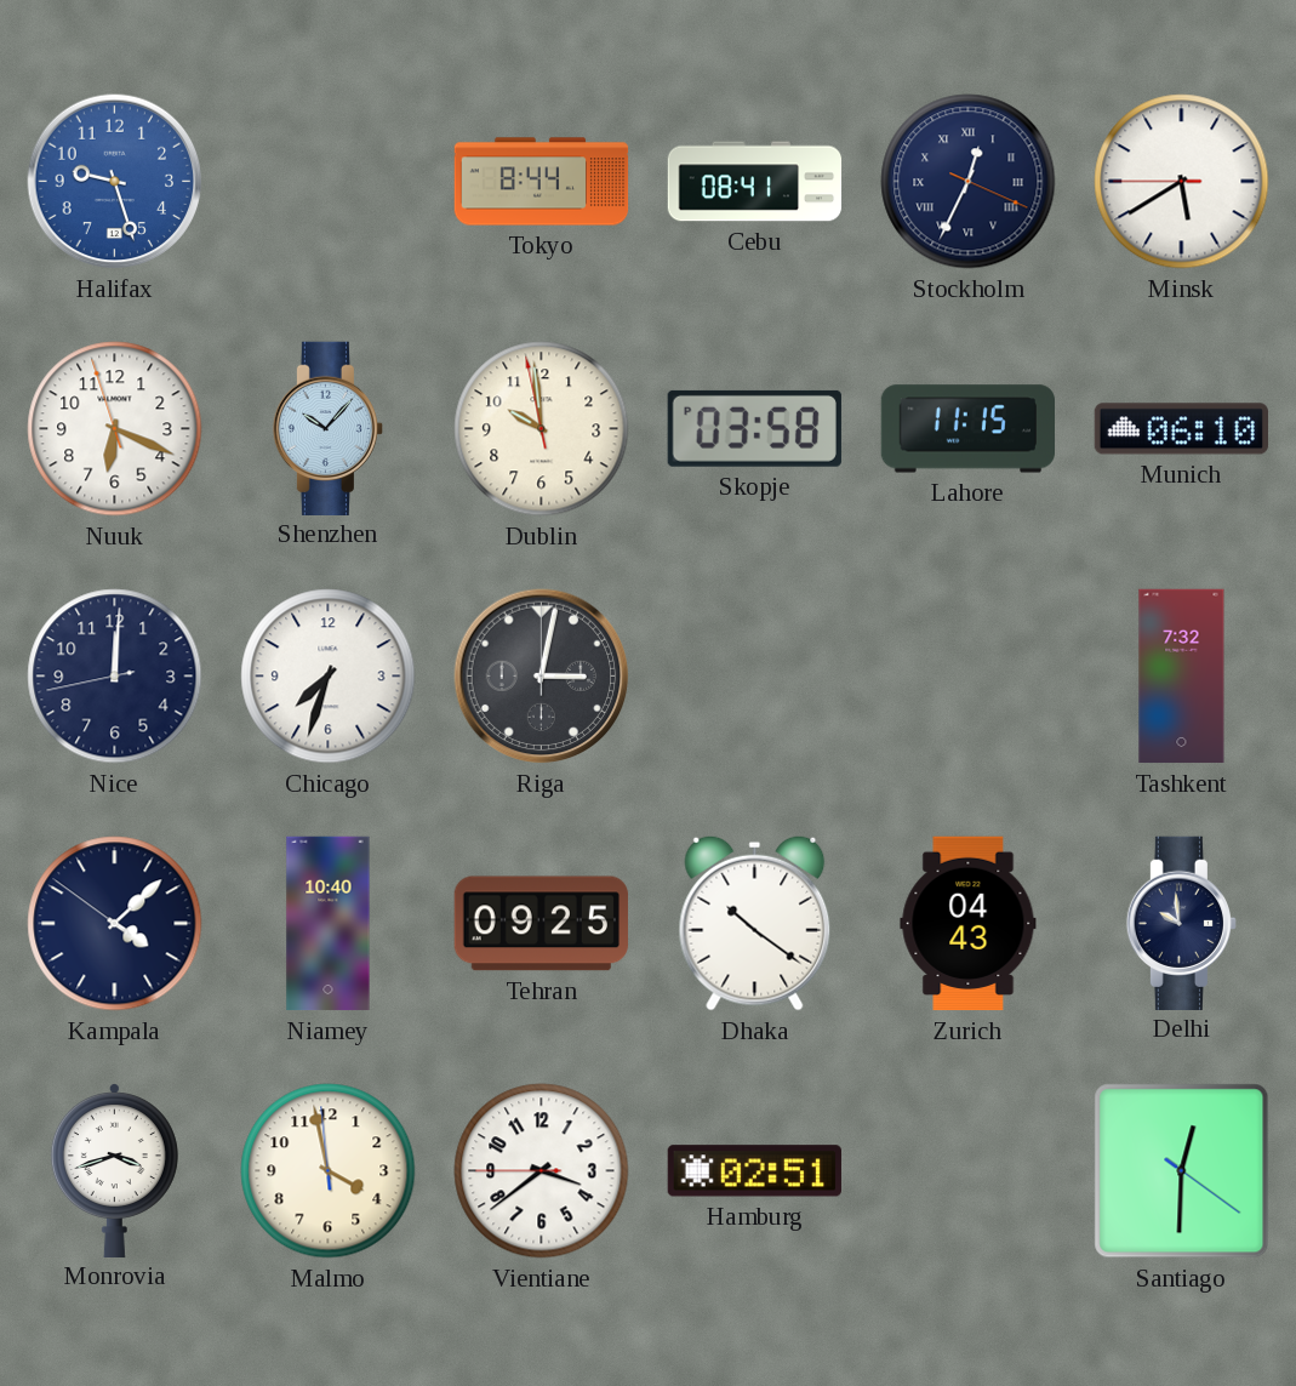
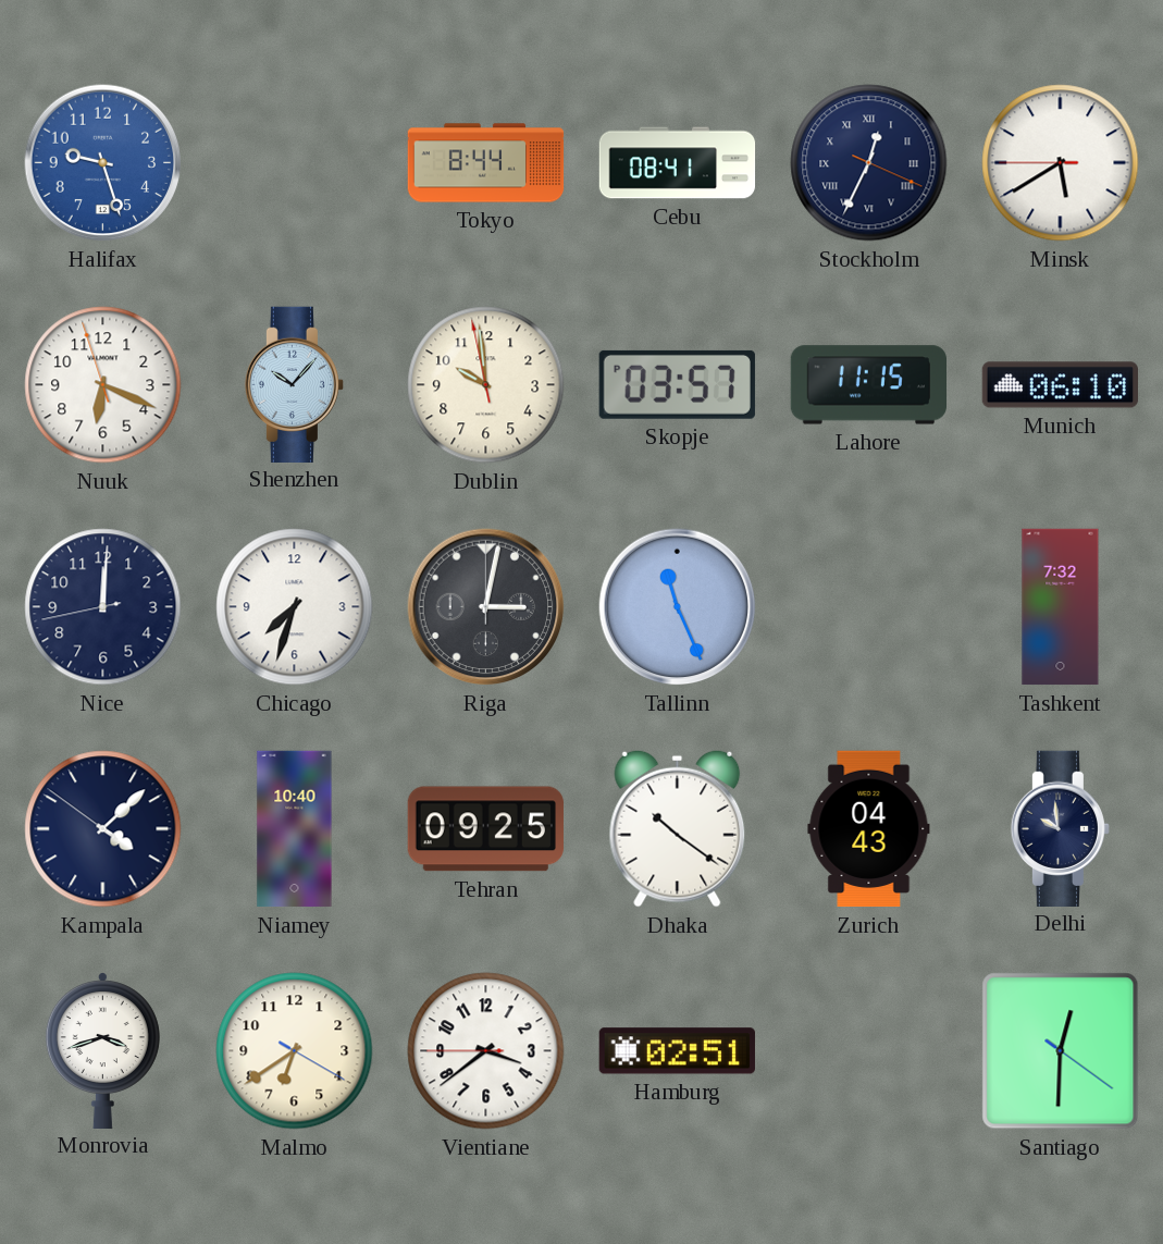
Skopje: 03:58 -> 03:57
Tallinn: none -> 11:26
Malmo: 3:57 -> 6:39
